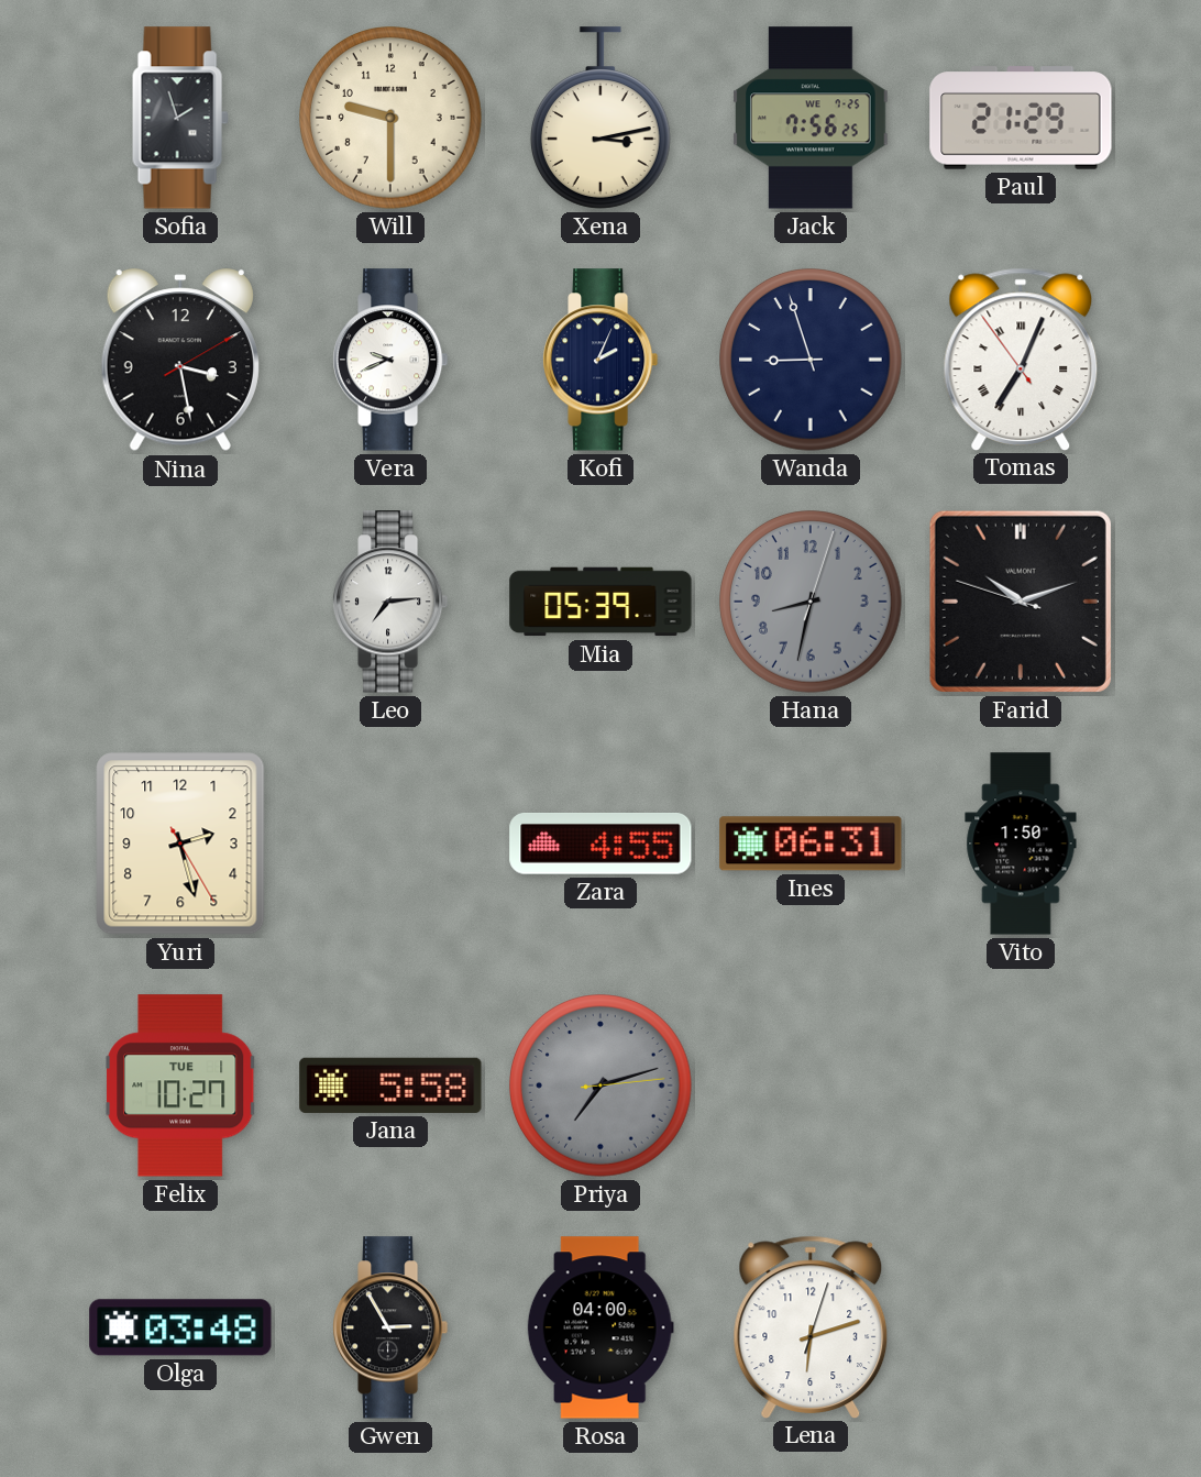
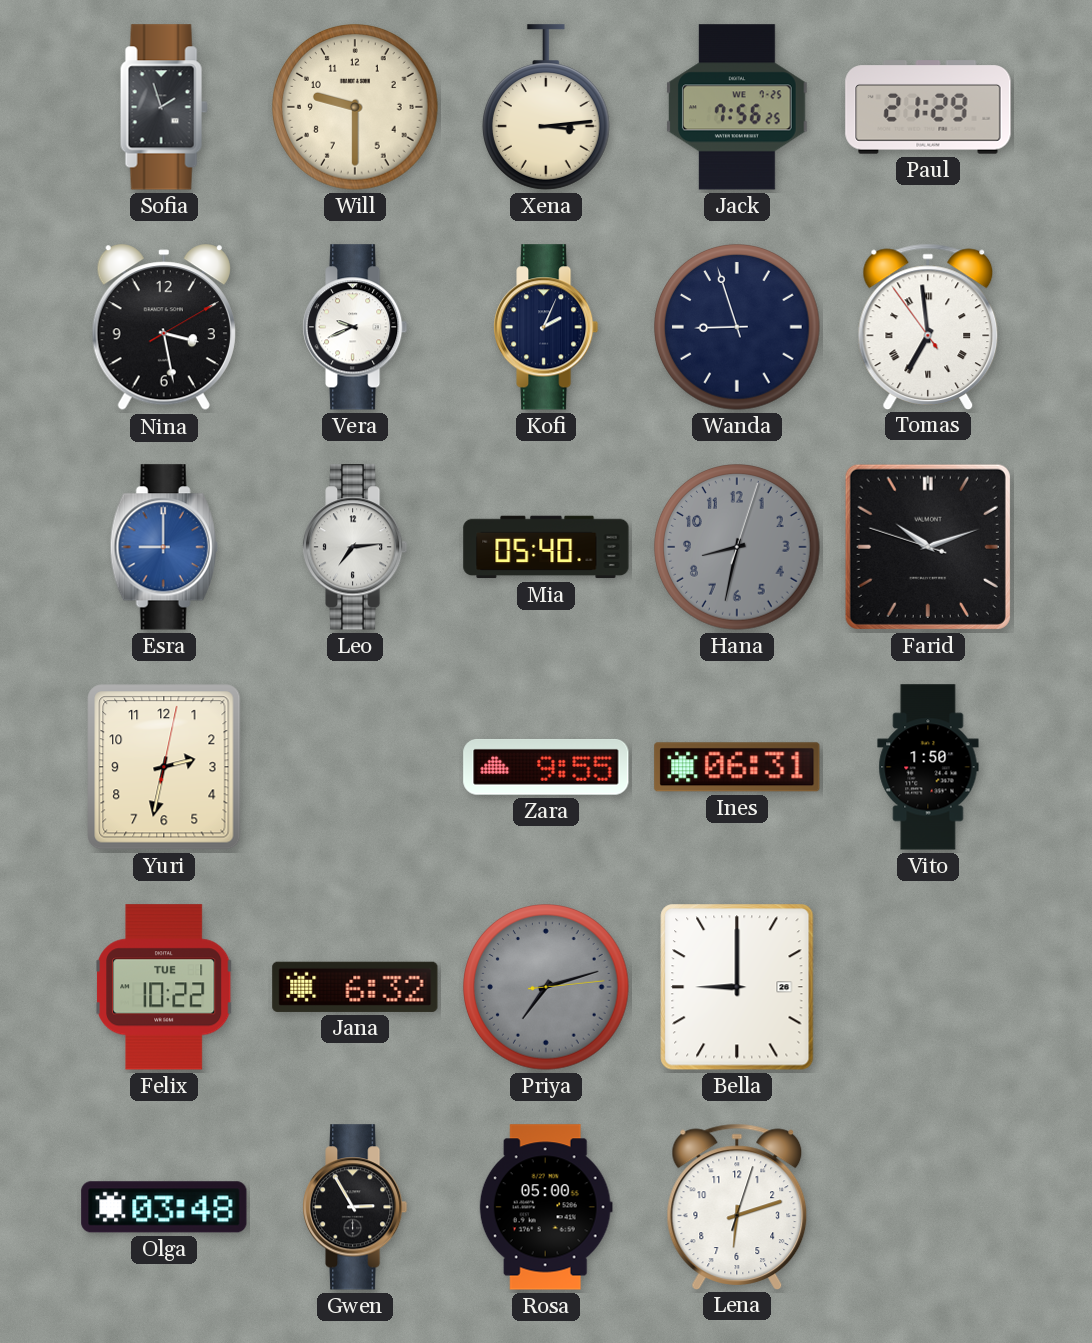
Xena: 3:13 -> 3:14
Tomas: 7:03 -> 6:58
Esra: none -> 9:00
Mia: 05:39 -> 05:40
Yuri: 2:27 -> 2:32
Zara: 4:55 -> 9:55
Felix: 10:27 -> 10:22
Jana: 5:58 -> 6:32
Bella: none -> 9:00
Rosa: 04:00 -> 05:00
